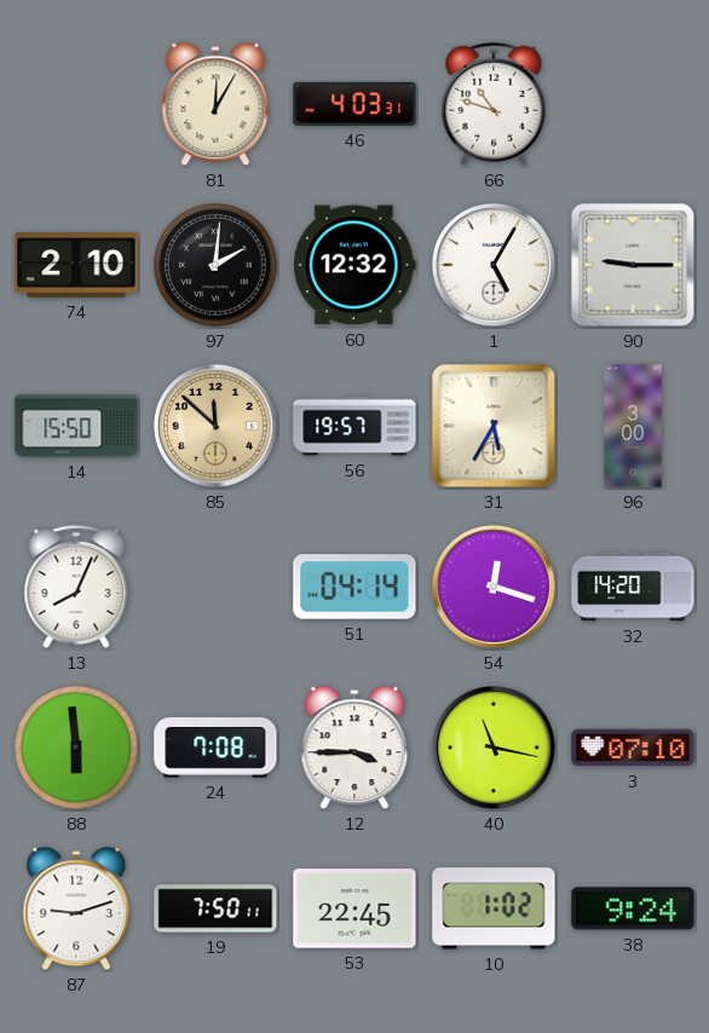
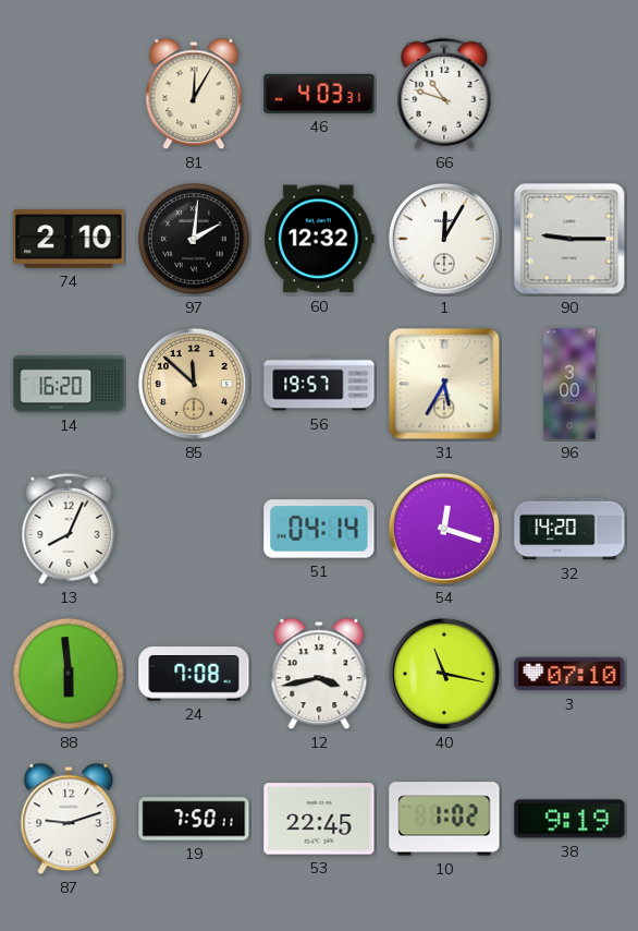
1: 5:05 -> 12:05
14: 15:50 -> 16:20
12: 3:45 -> 3:43
38: 9:24 -> 9:19
